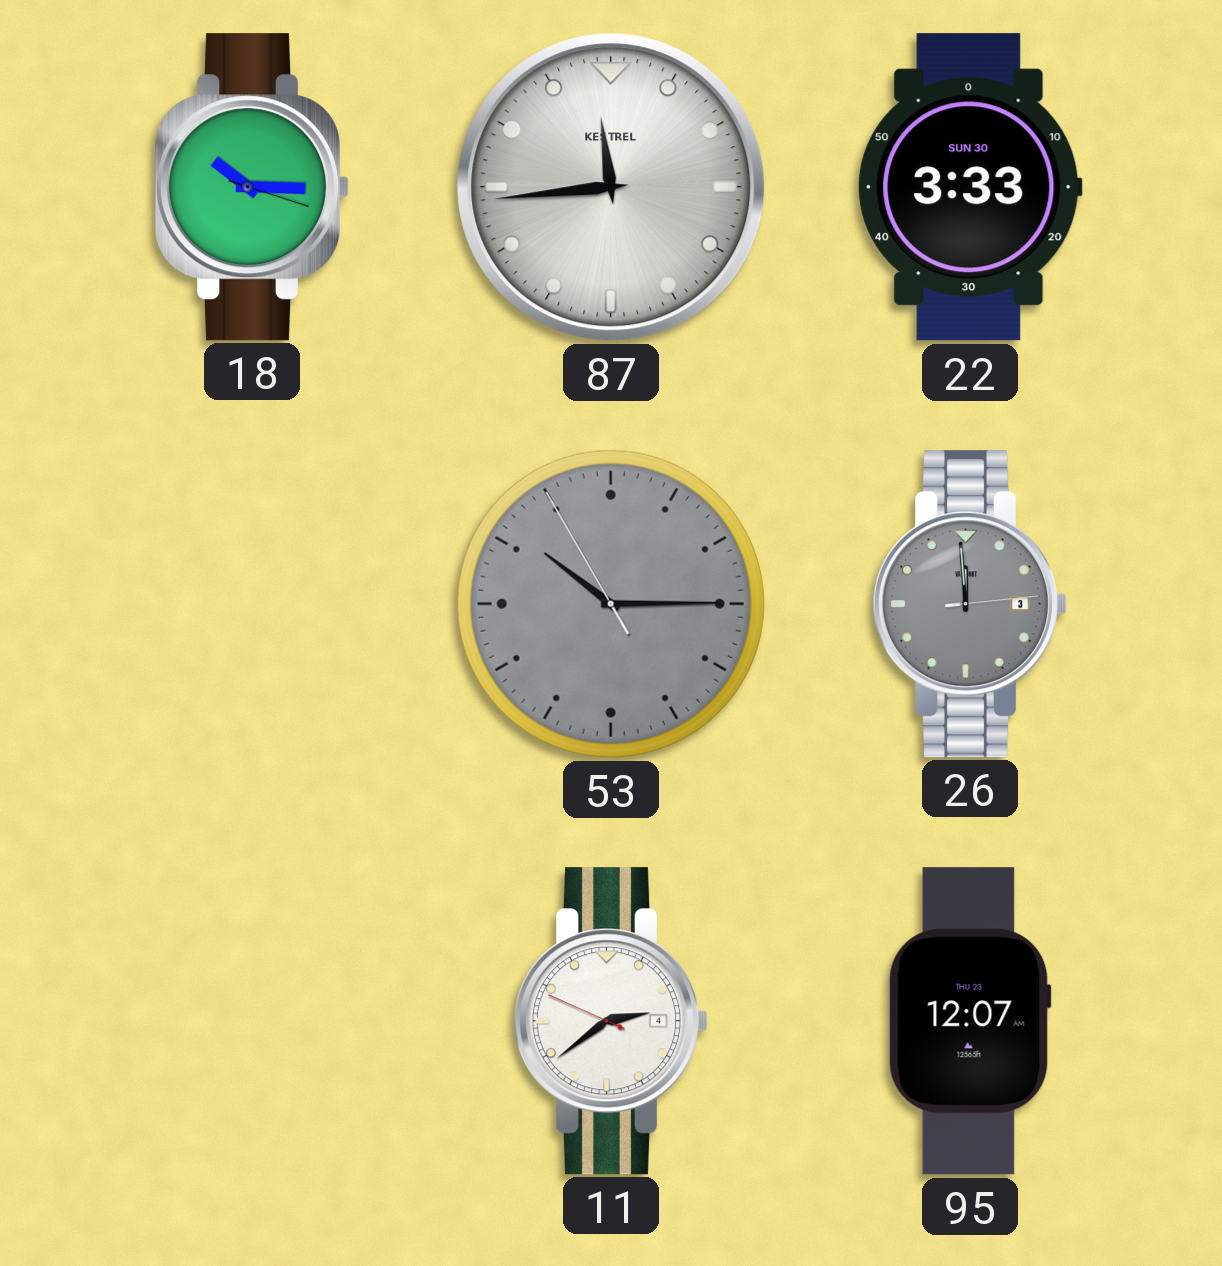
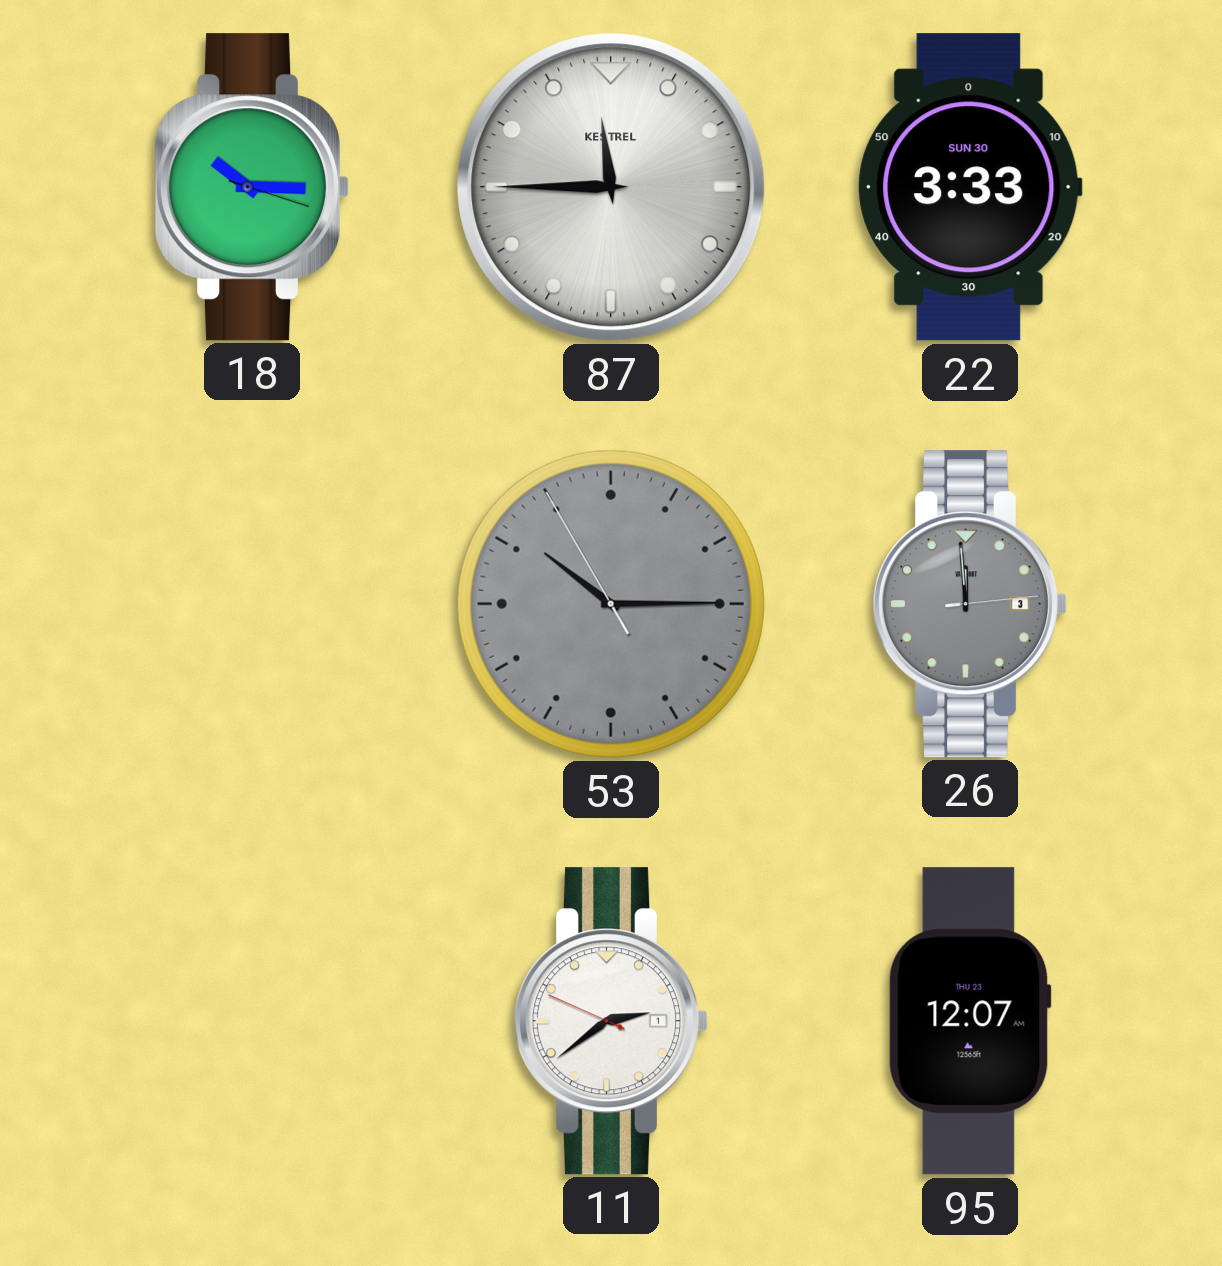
87: 11:44 -> 11:45
11 date: 4 -> 1
